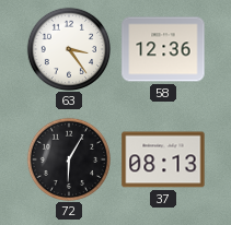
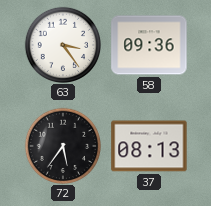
58: 12:36 -> 09:36
72: 6:05 -> 5:36
